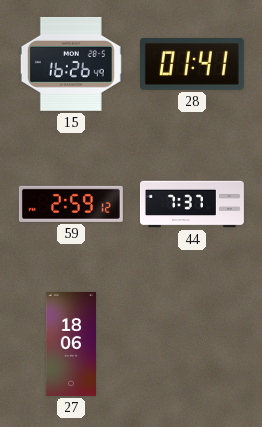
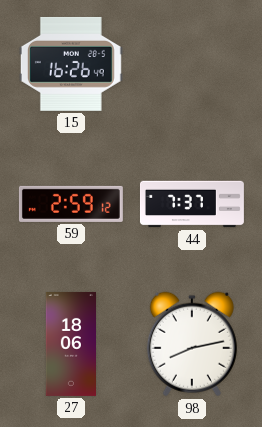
28: 01:41 -> none
98: none -> 8:13
